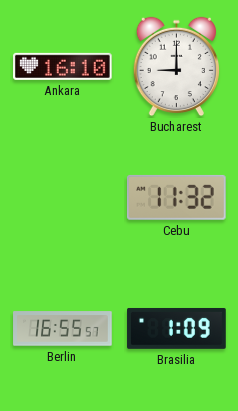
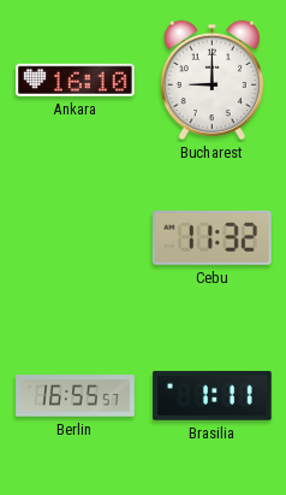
Brasilia: 1:09 -> 1:11
